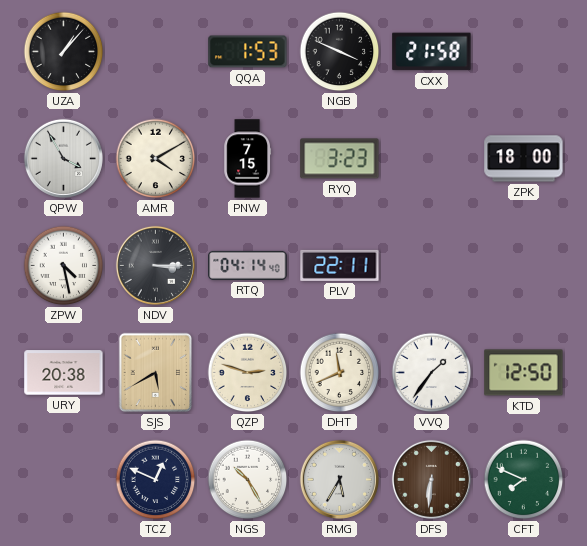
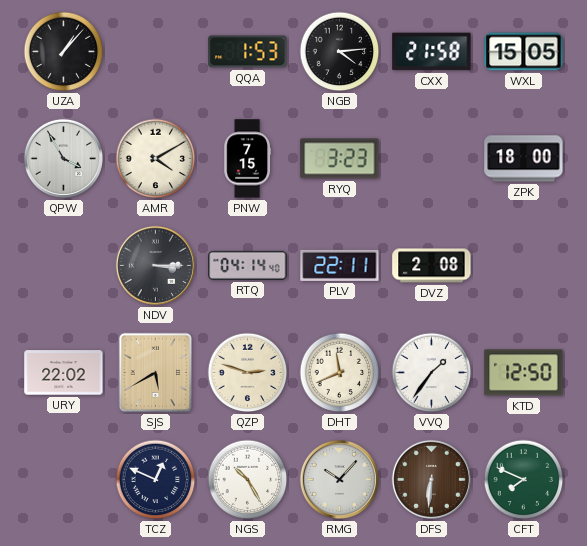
NGB: 3:49 -> 4:14
WXL: none -> 15:05
ZPW: 4:28 -> none
DVZ: none -> 2:08
URY: 20:38 -> 22:02
RMG: 5:35 -> 10:07
